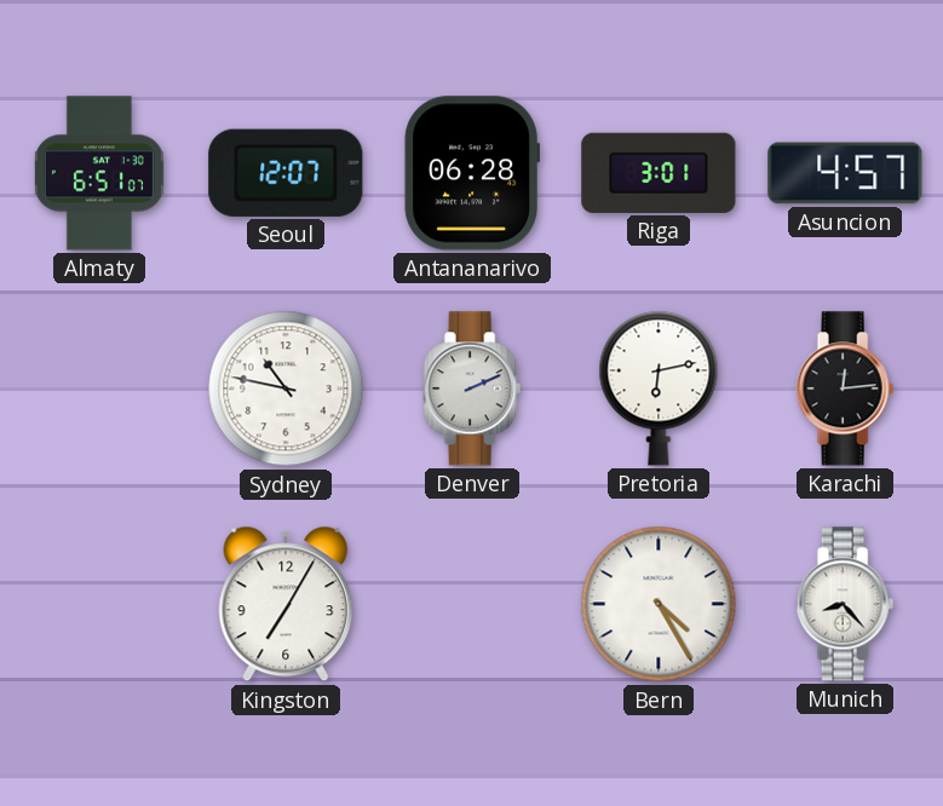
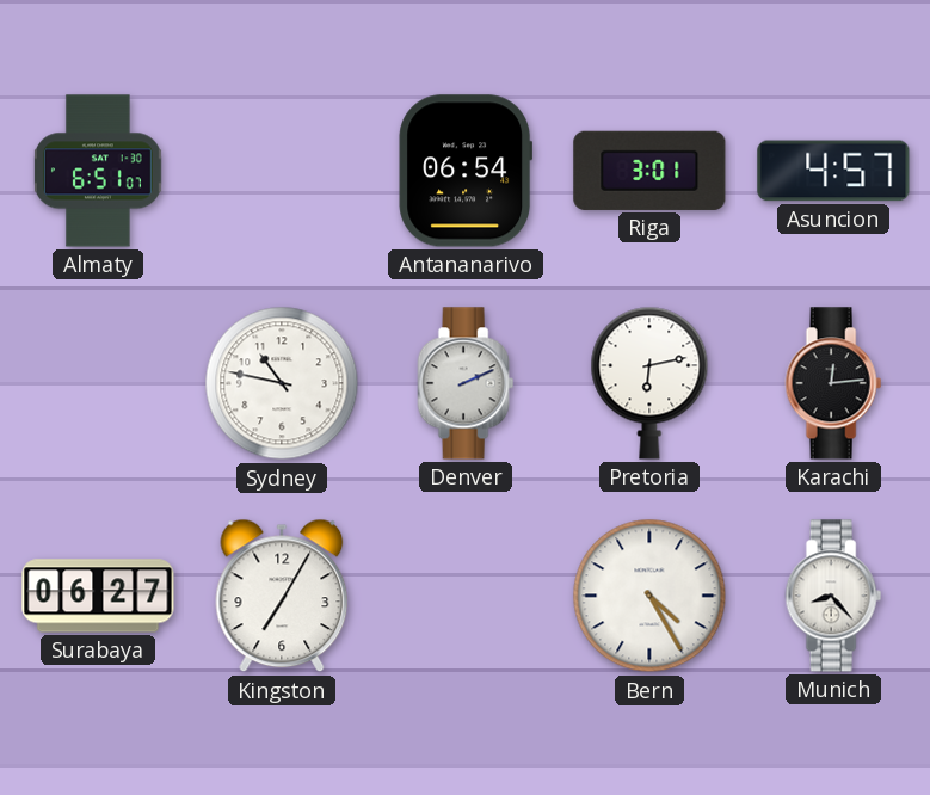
Seoul: 12:07 -> none
Antananarivo: 06:28 -> 06:54
Surabaya: none -> 06:27
